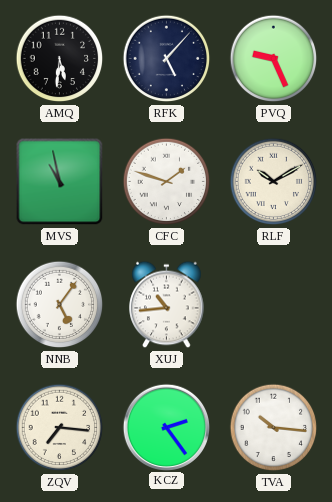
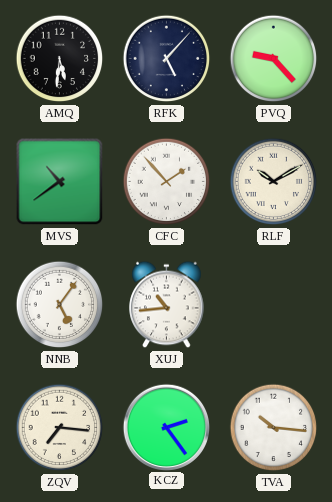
PVQ: 9:26 -> 9:23
MVS: 10:58 -> 10:39
CFC: 1:48 -> 1:53
